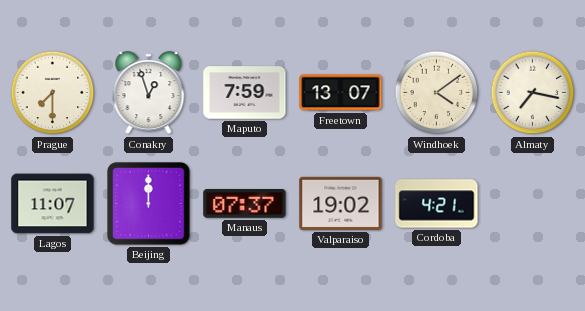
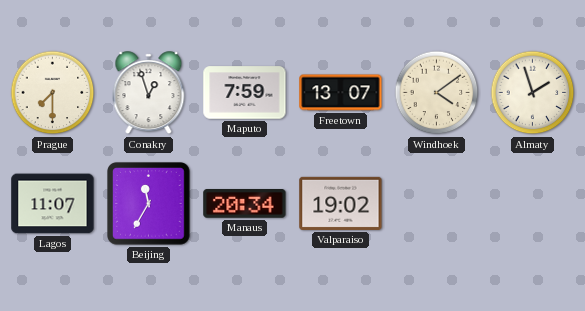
Almaty: 7:17 -> 1:57
Beijing: 12:00 -> 11:35
Manaus: 07:37 -> 20:34
Cordoba: 4:21 -> none
